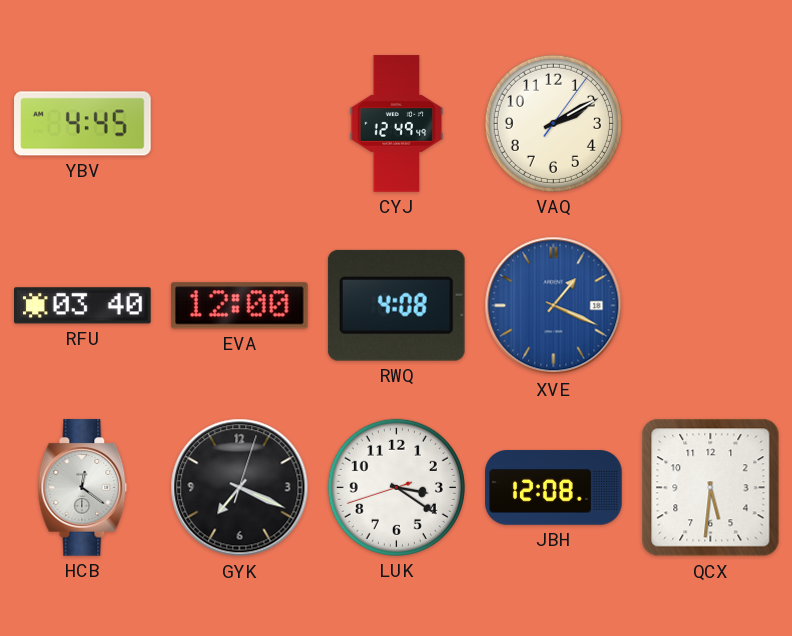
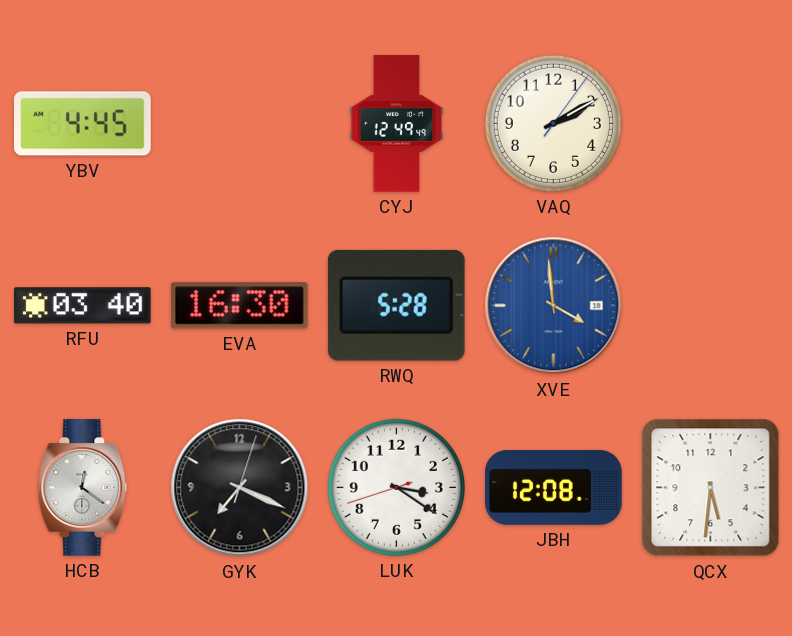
EVA: 12:00 -> 16:30
RWQ: 4:08 -> 5:28
XVE: 1:19 -> 3:59
